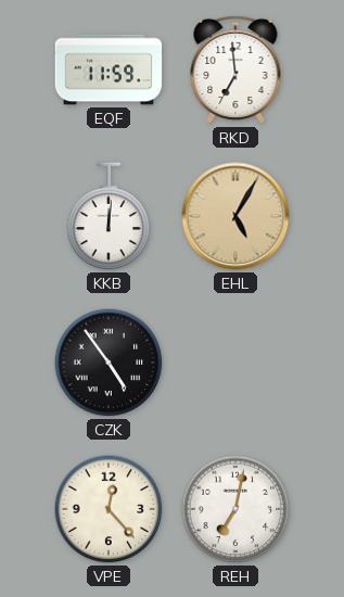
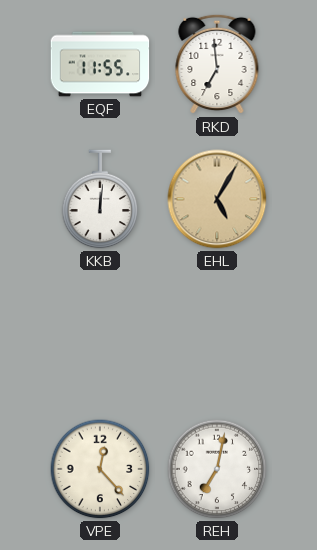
EQF: 11:59 -> 11:55
CZK: 4:54 -> none
